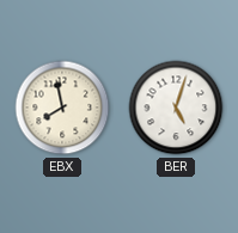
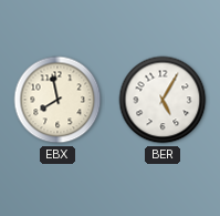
BER: 5:03 -> 5:05
